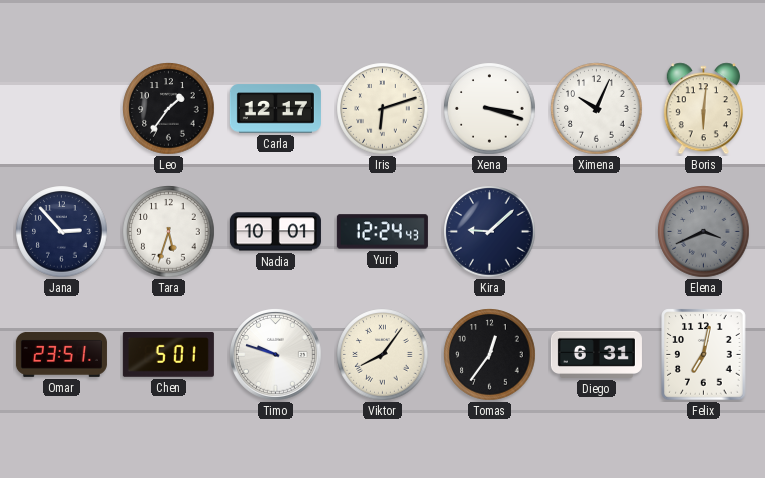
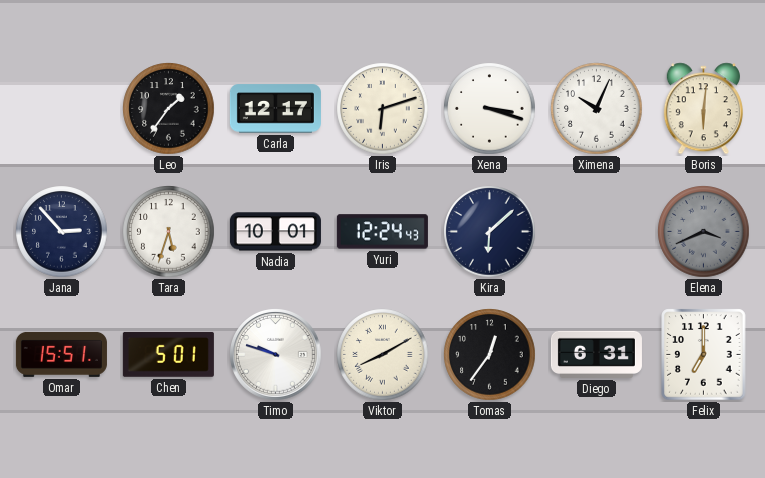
Kira: 9:08 -> 6:08
Omar: 23:51 -> 15:51
Viktor: 8:06 -> 8:10
Felix: 7:02 -> 7:00
